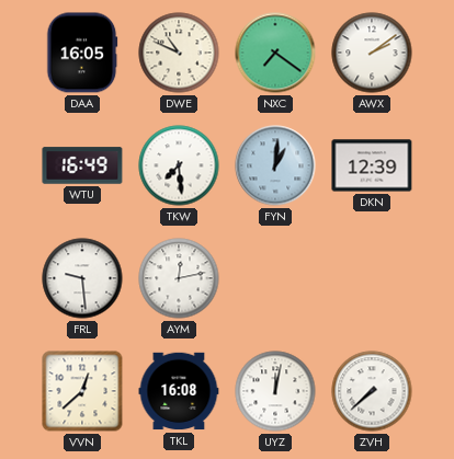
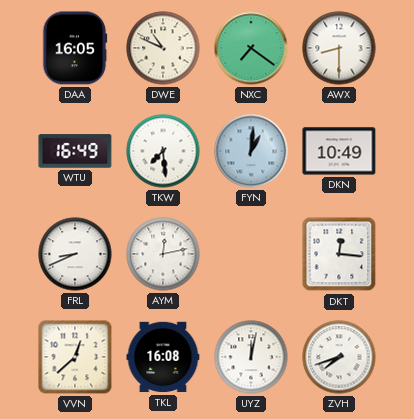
AWX: 2:09 -> 8:30
DKN: 12:39 -> 10:49
FRL: 9:29 -> 8:41
DKT: none -> 12:16
ZVH: 7:38 -> 7:42
